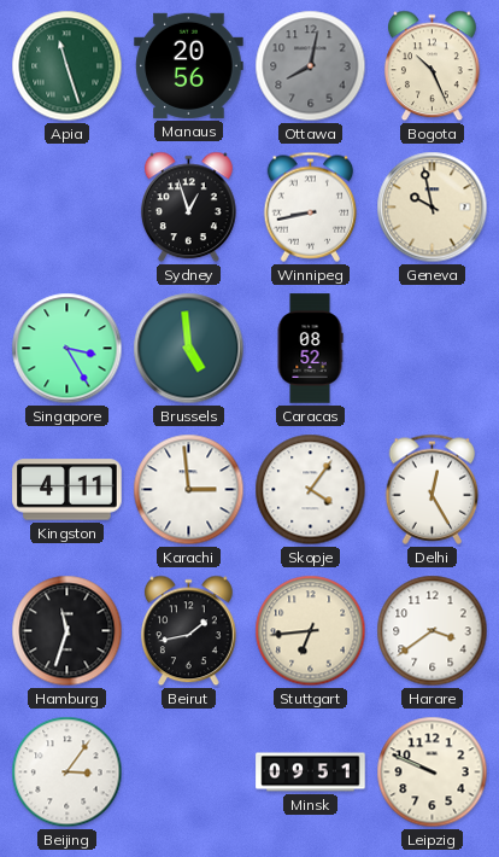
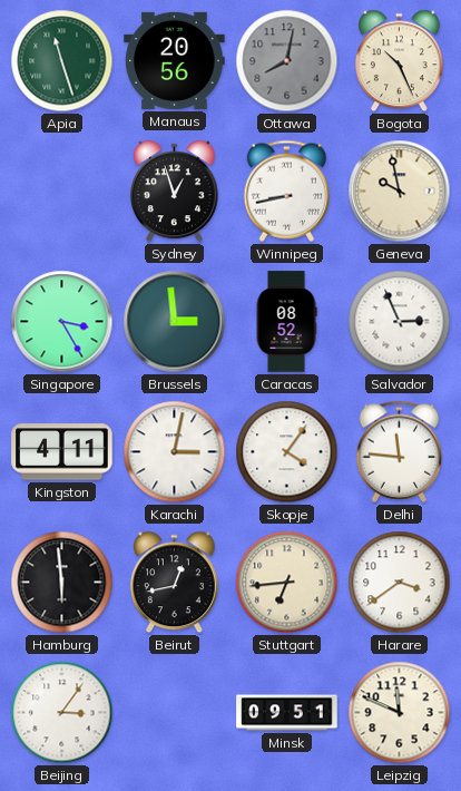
Brussels: 4:59 -> 2:59
Salvador: none -> 2:56
Karachi: 2:59 -> 3:02
Delhi: 12:25 -> 11:46
Hamburg: 11:33 -> 5:59
Beirut: 1:43 -> 12:43
Leipzig: 9:49 -> 11:49
